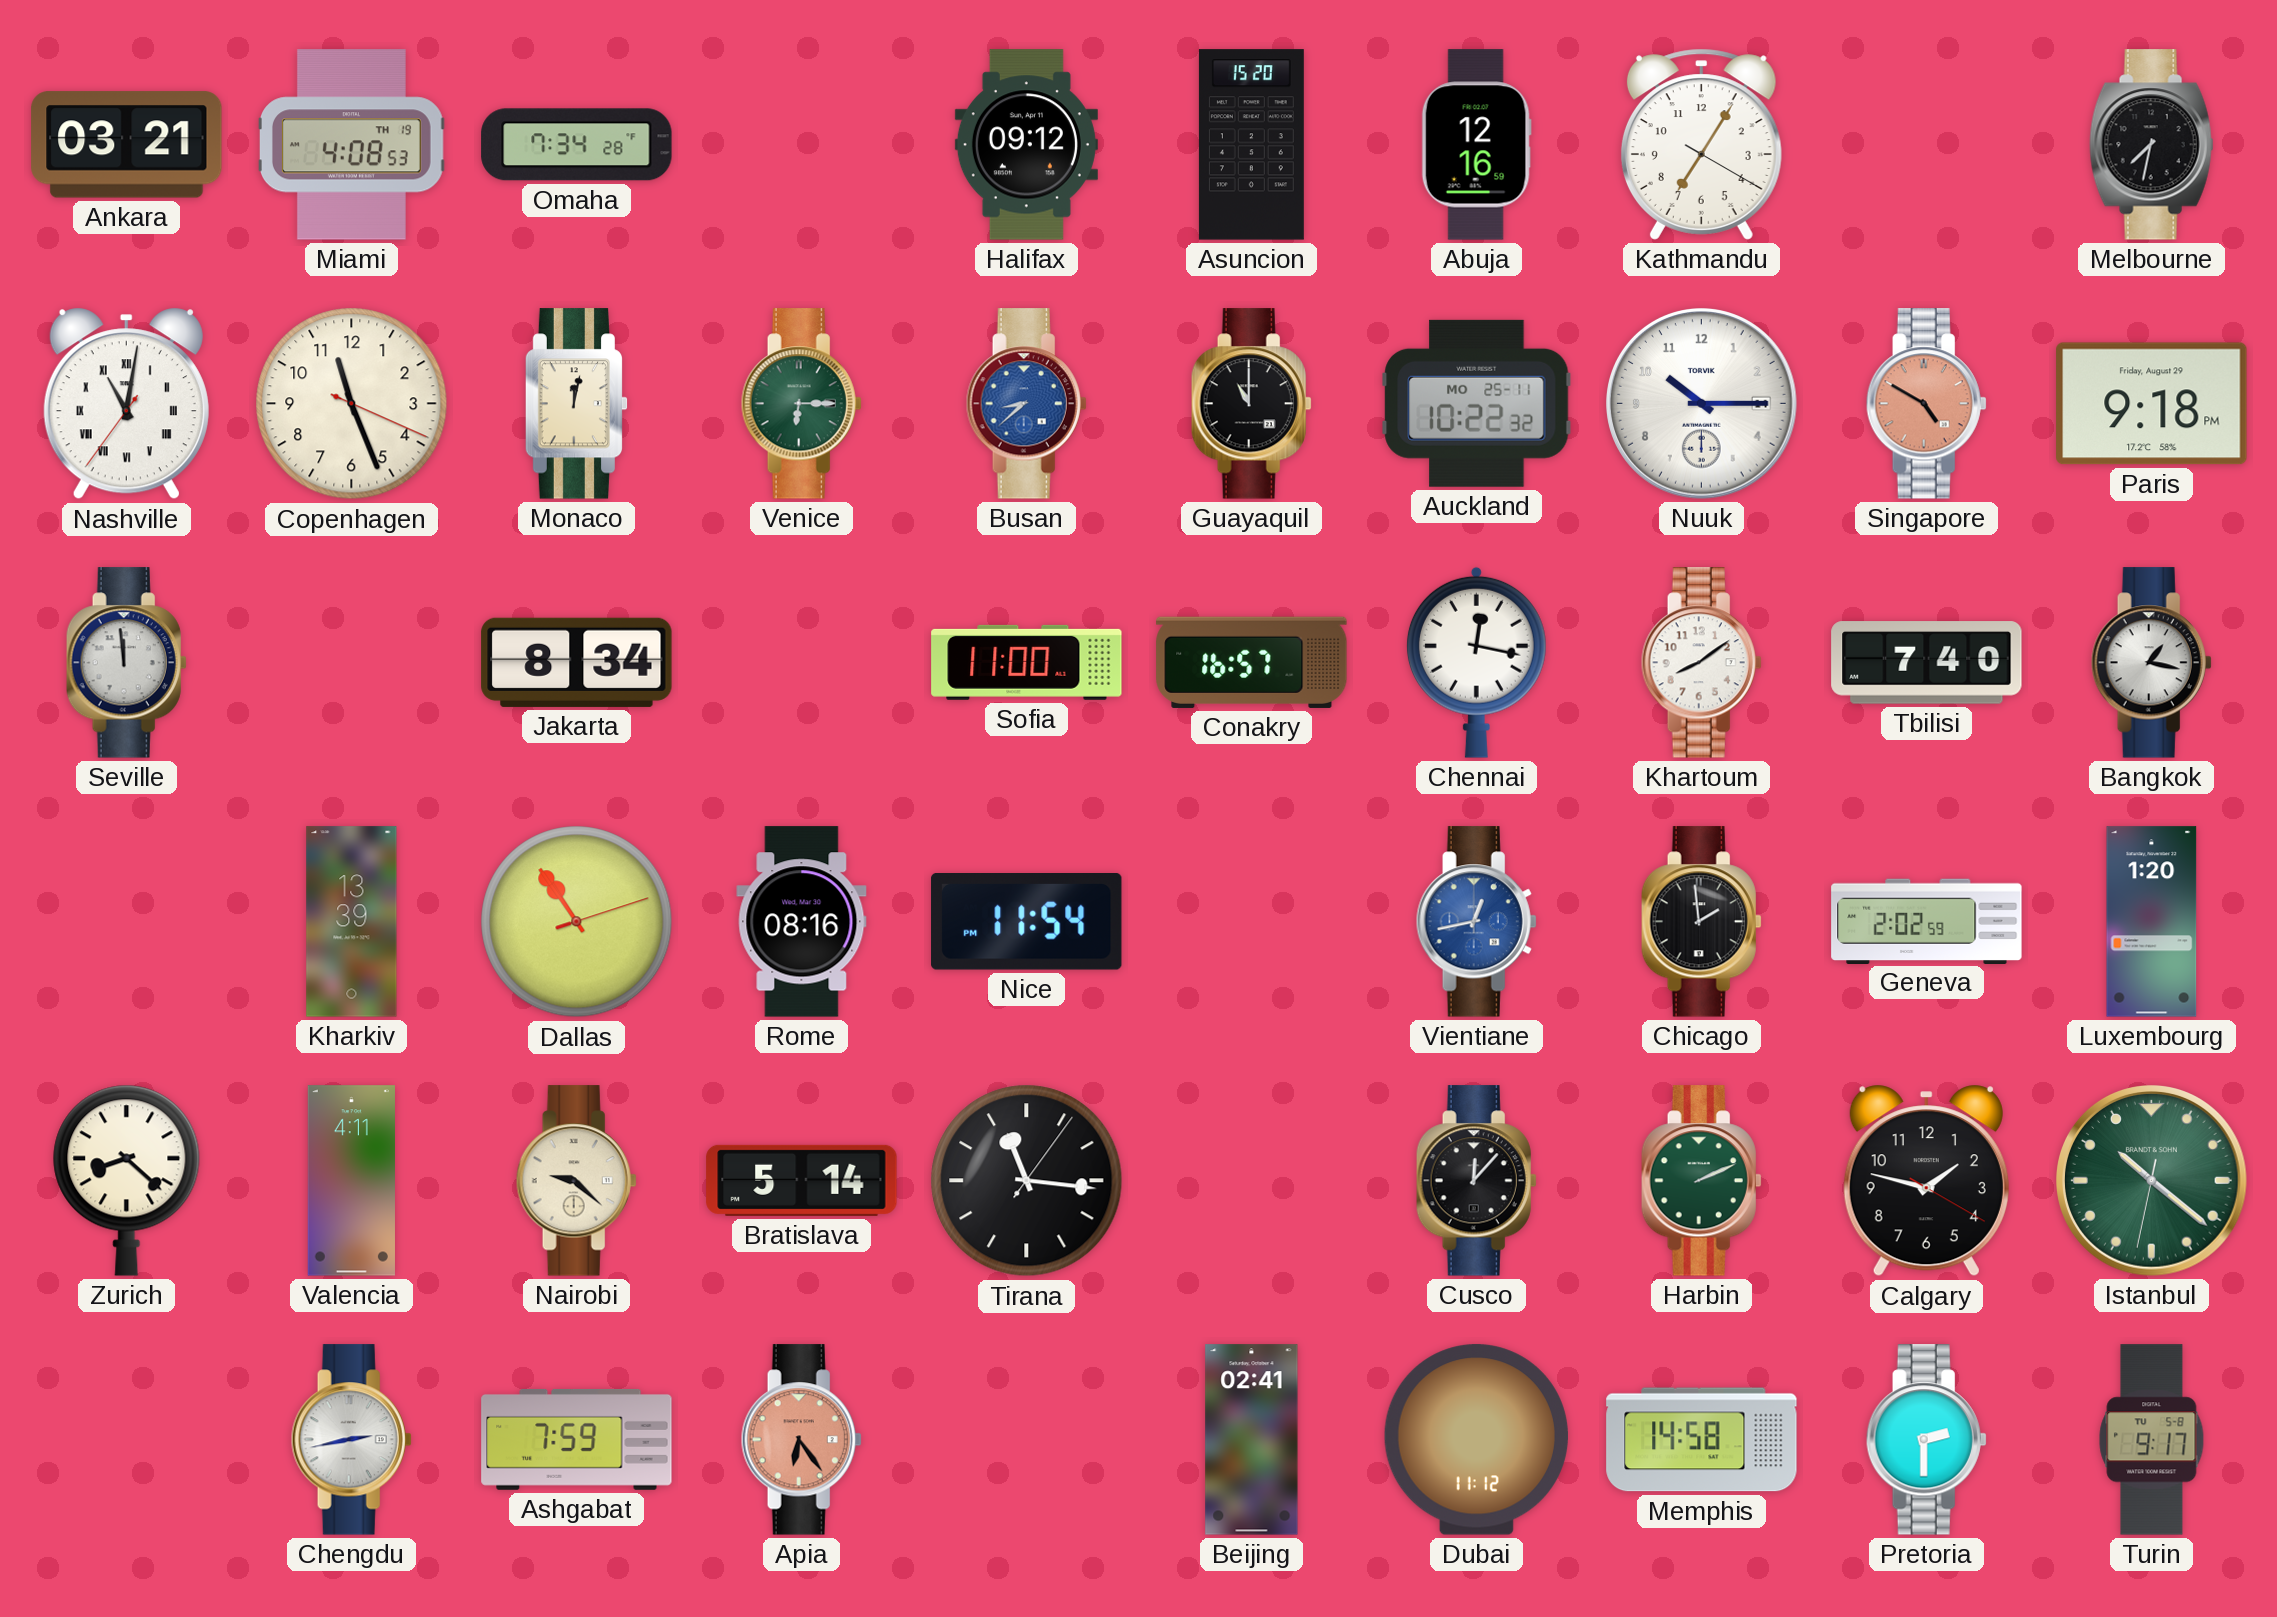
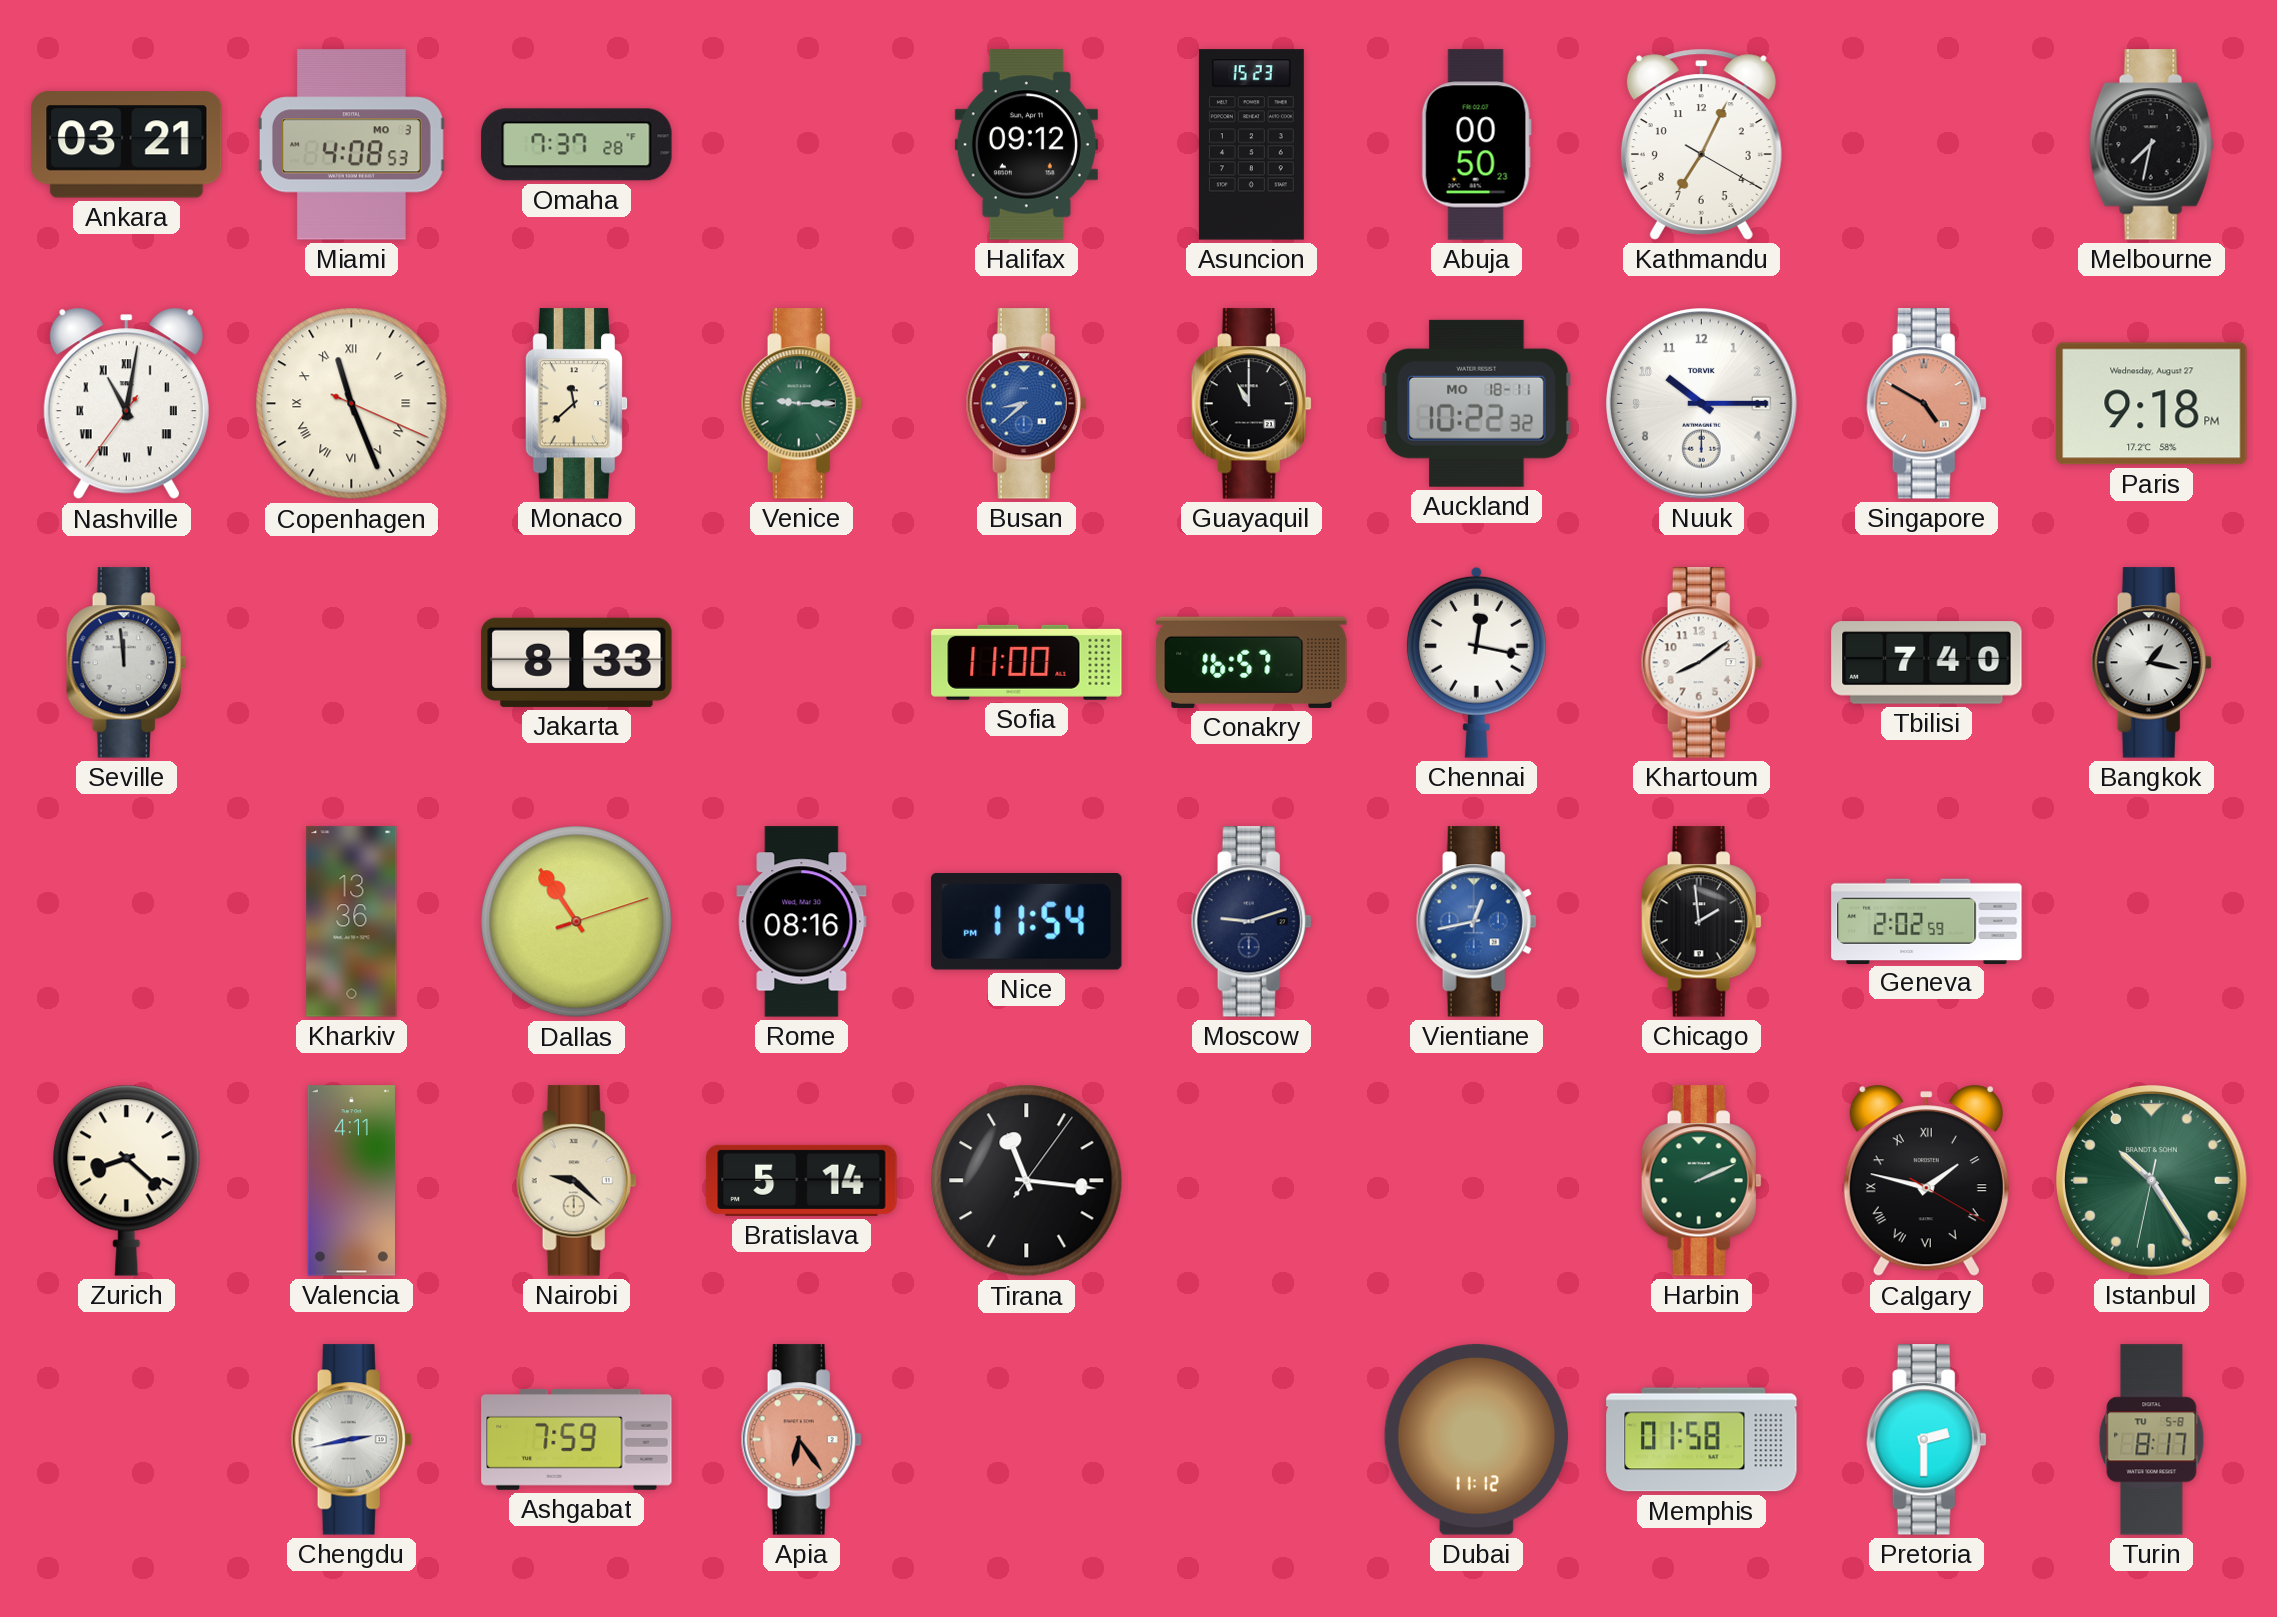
Miami date: TH 19 -> MO 3
Omaha: 7:34 -> 7:37
Asuncion: 15:20 -> 15:23
Abuja: 12:16 -> 00:50
Kathmandu: 7:05 -> 7:04
Copenhagen numerals: Arabic -> Roman
Monaco: 12:02 -> 11:38
Venice: 6:15 -> 9:15
Auckland date: MO 25-11 -> MO 18-11
Paris date: Friday, August 29 -> Wednesday, August 27
Jakarta: 8:34 -> 8:33
Kharkiv: 13:39 -> 13:36
Moscow: none -> 9:12
Luxembourg: 1:20 -> none
Cusco: 12:07 -> none
Calgary numerals: Arabic -> Roman
Istanbul: 10:21 -> 10:24
Beijing: 02:41 -> none
Memphis: 14:58 -> 01:58
Turin: 9:17 -> 8:17
